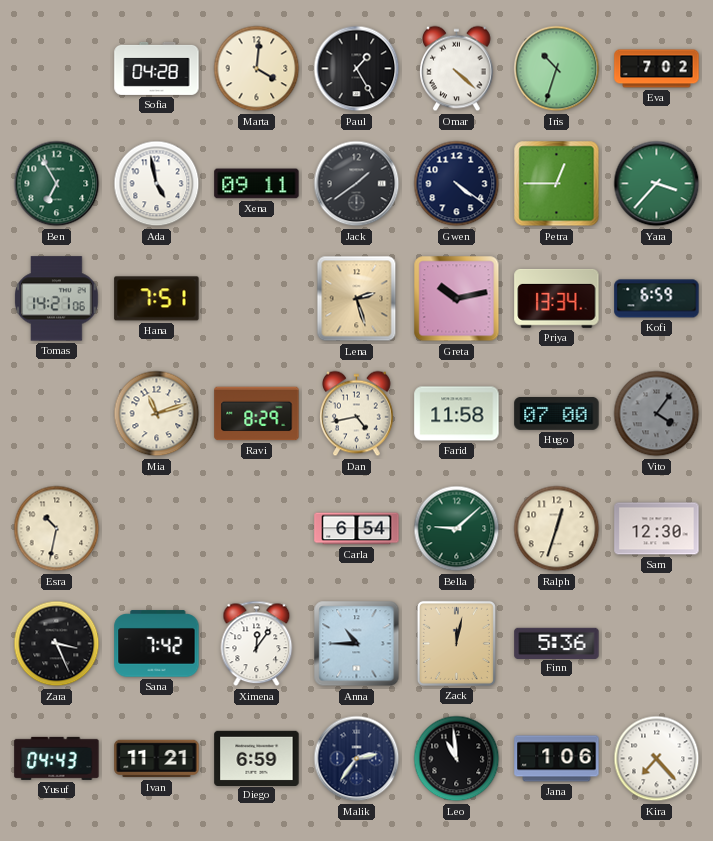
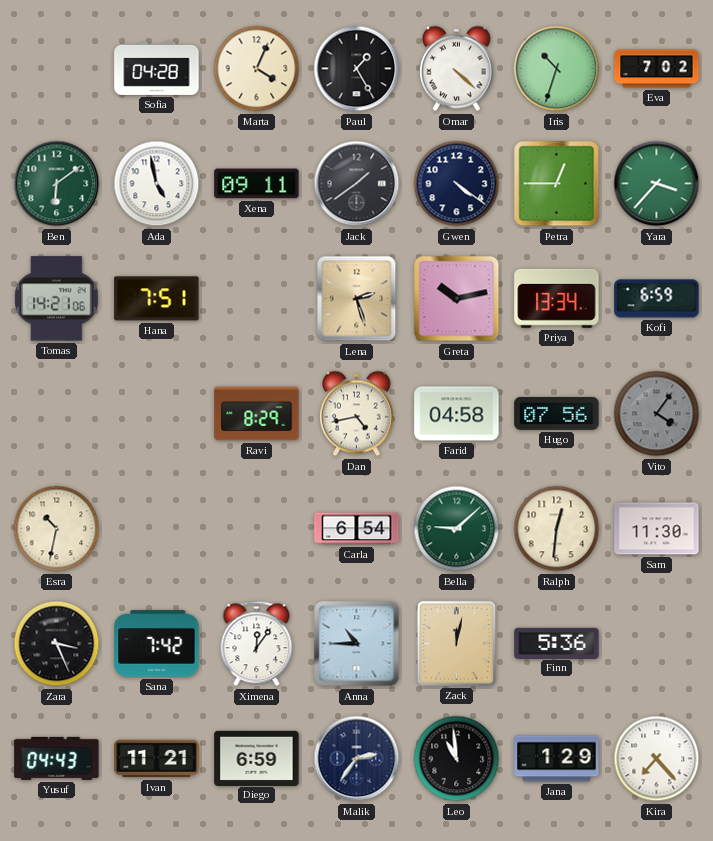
Marta: 4:01 -> 4:04
Ben: 6:55 -> 6:09
Mia: 11:12 -> none
Farid: 11:58 -> 04:58
Hugo: 07:00 -> 07:56
Ralph: 12:33 -> 12:31
Sam: 12:30 -> 11:30
Jana: 1:06 -> 1:29
